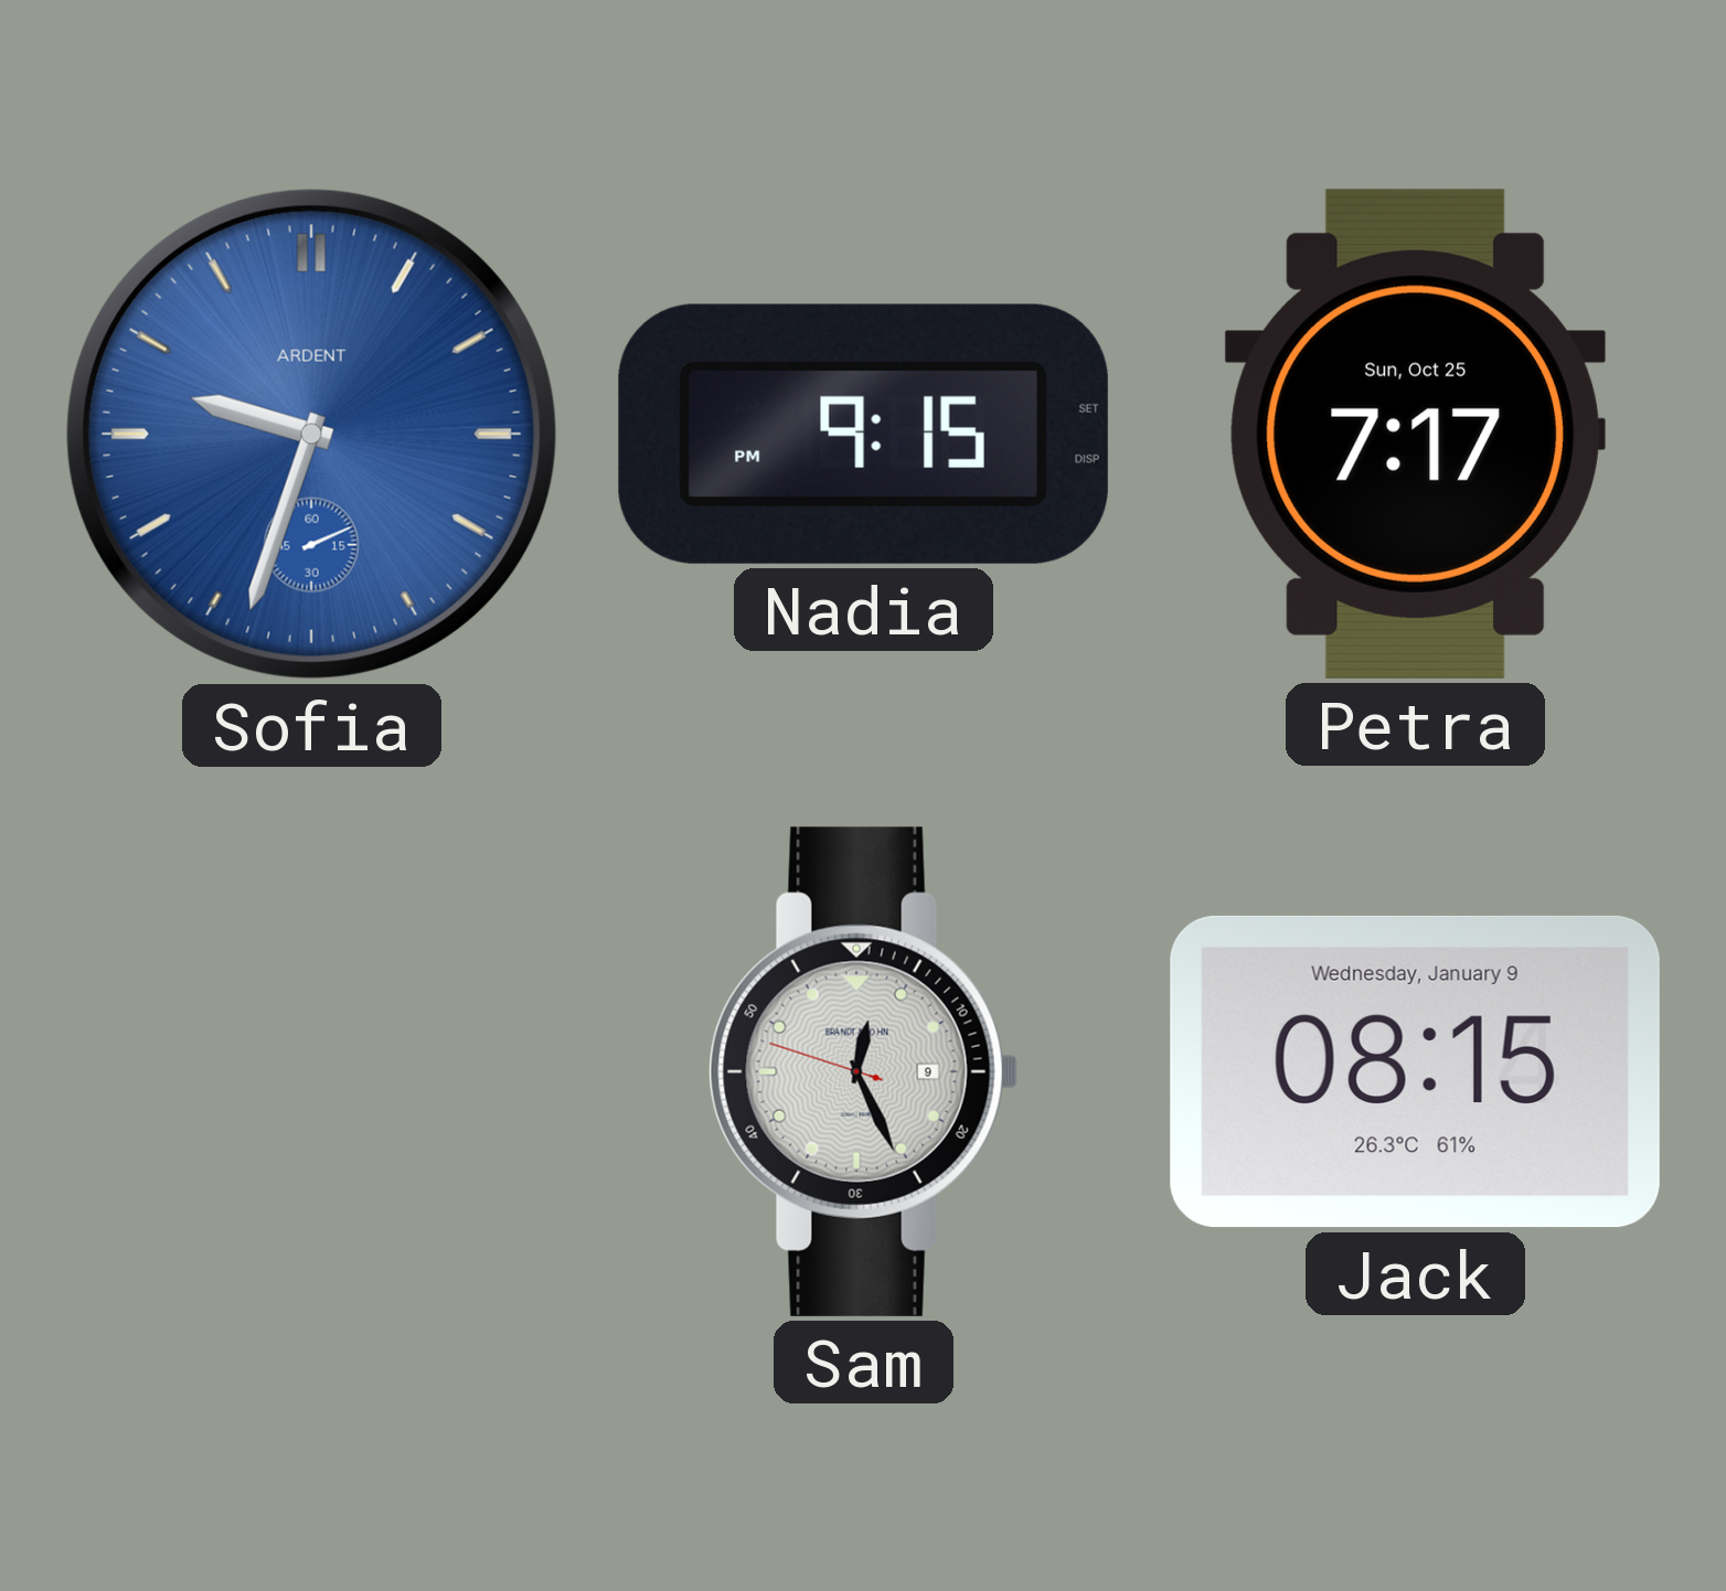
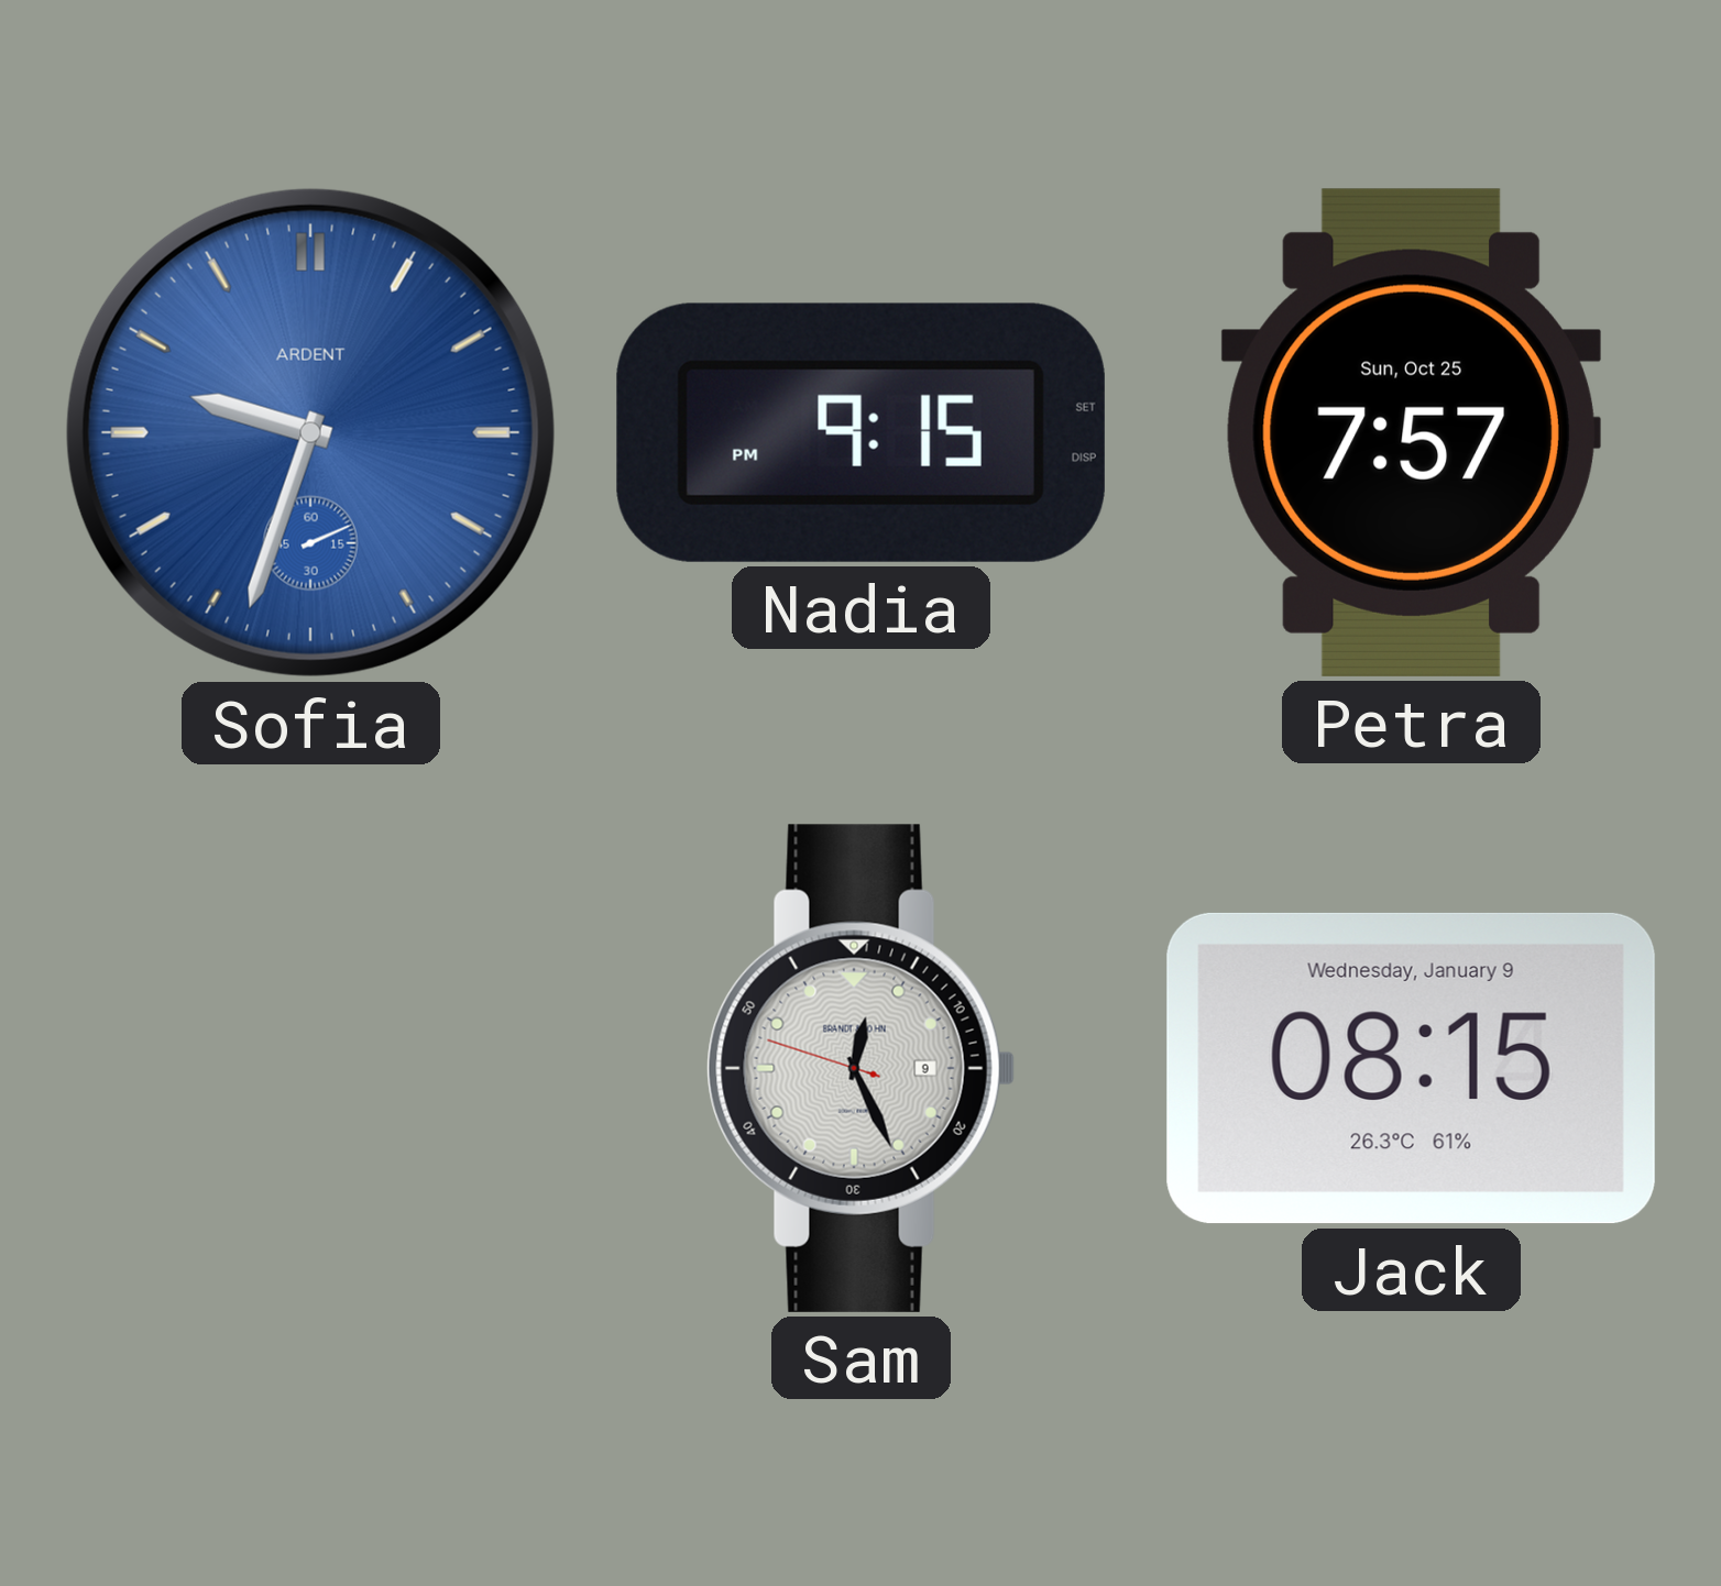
Petra: 7:17 -> 7:57
